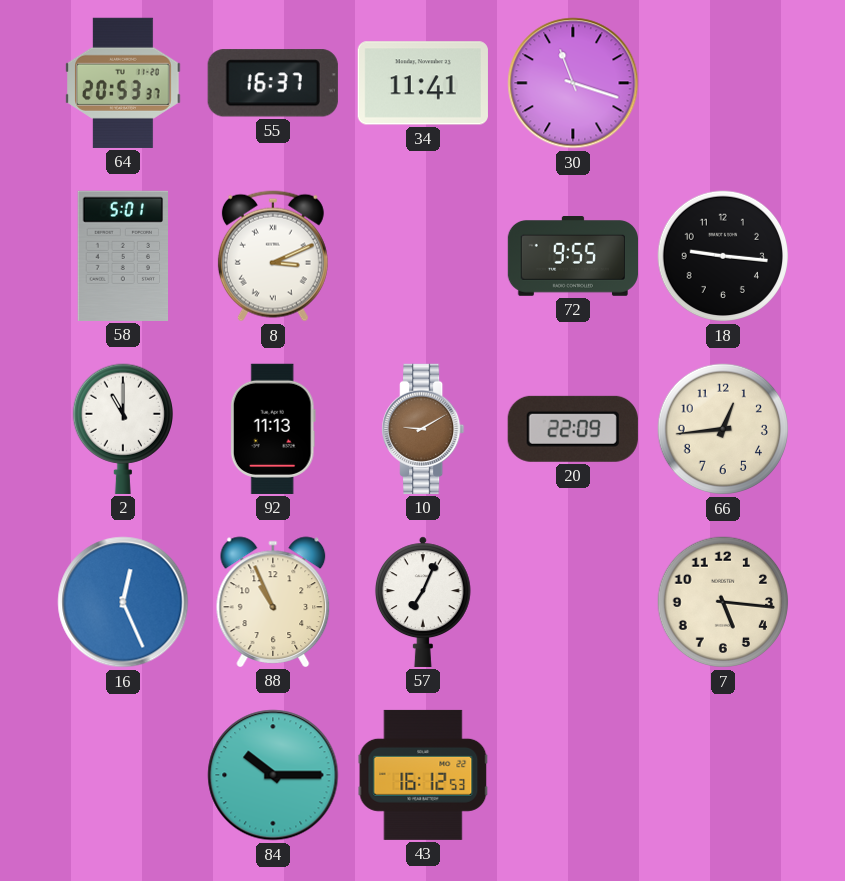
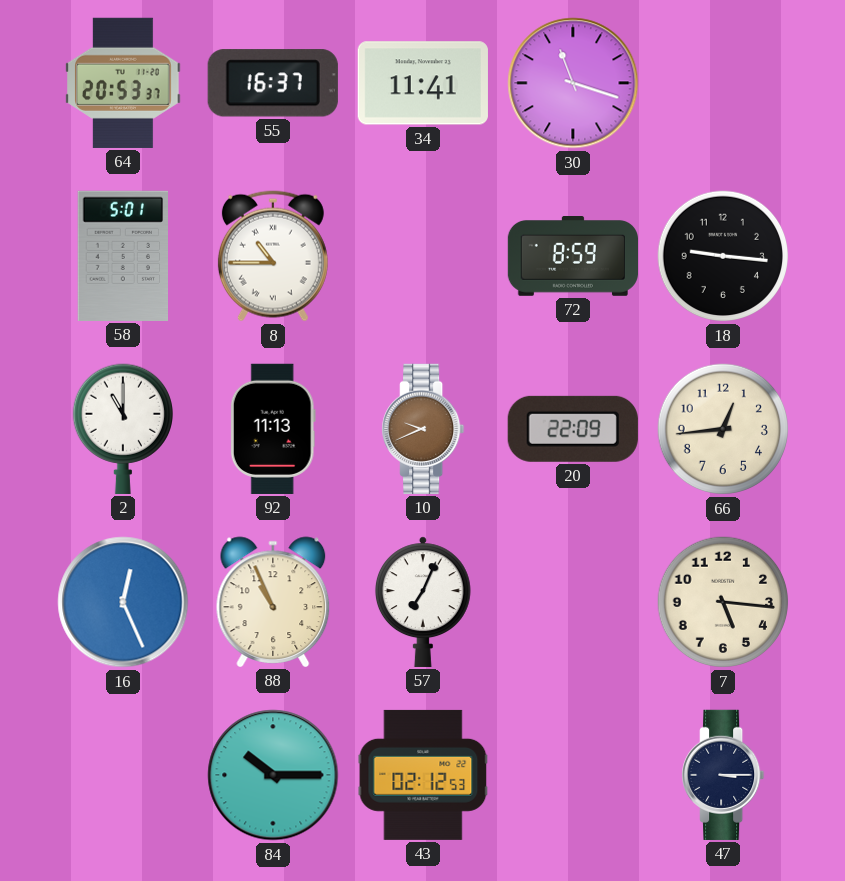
8: 3:11 -> 10:45
72: 9:55 -> 8:59
10: 9:10 -> 9:41
43: 16:12 -> 02:12
47: none -> 3:15
